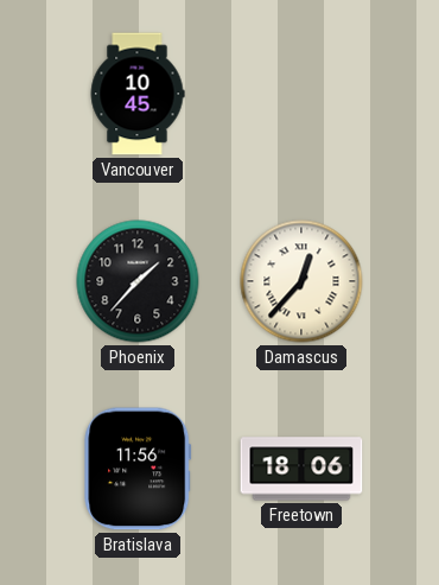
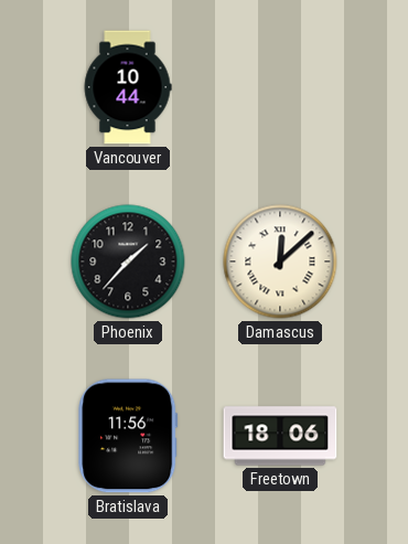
Vancouver: 10:45 -> 10:44
Damascus: 12:37 -> 12:08
